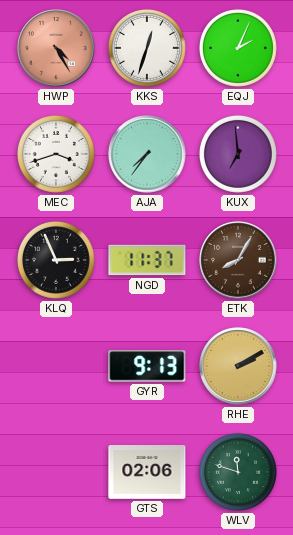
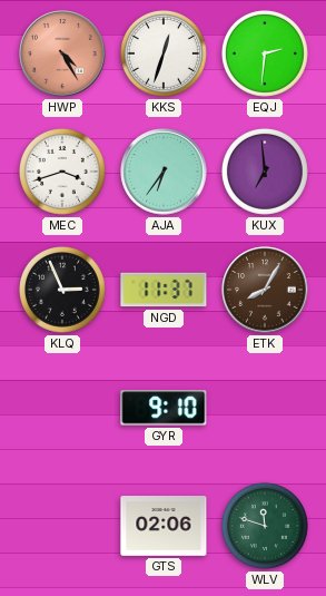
EQJ: 2:04 -> 2:31
AJA: 7:36 -> 6:36
GYR: 9:13 -> 9:10
RHE: 2:10 -> none
